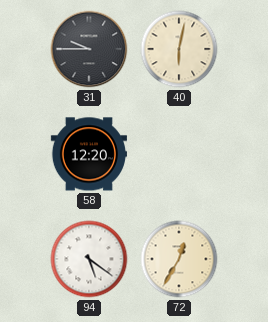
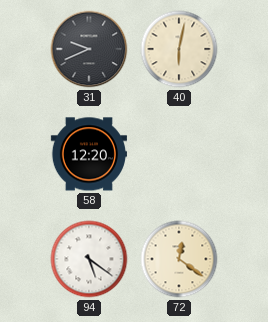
31: 9:45 -> 9:41
72: 12:35 -> 12:21
